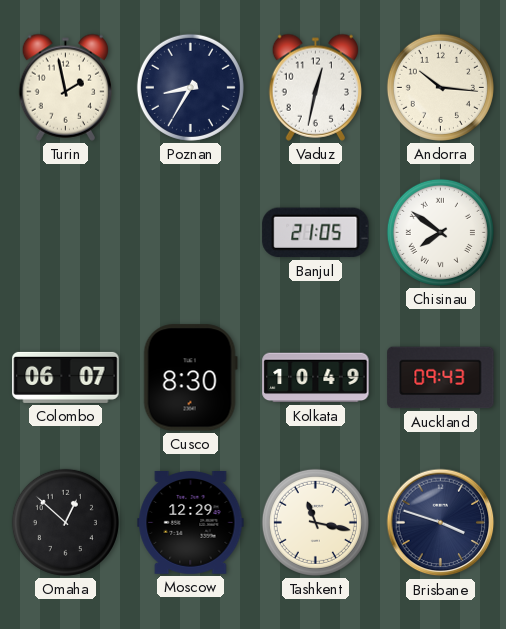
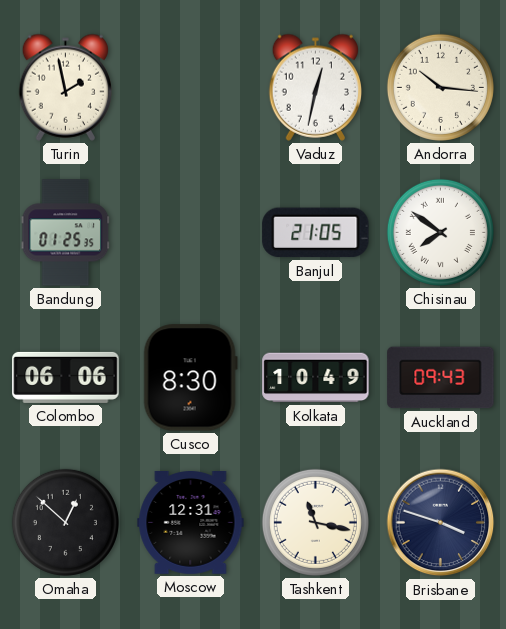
Poznan: 8:35 -> none
Bandung: none -> 01:25
Colombo: 06:07 -> 06:06
Moscow: 12:29 -> 12:31
